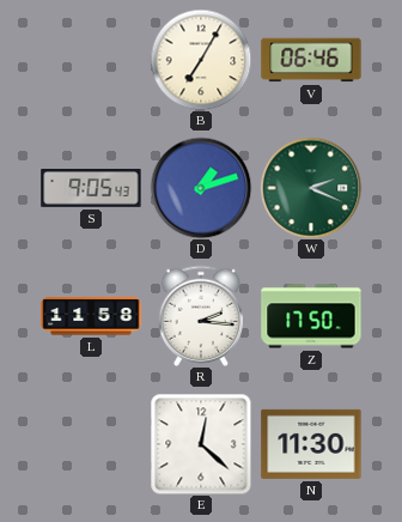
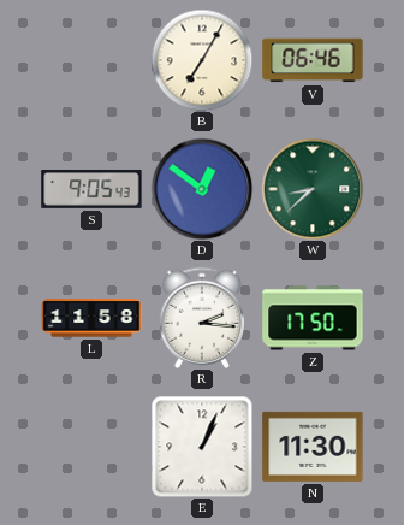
D: 1:12 -> 12:51
W: 2:19 -> 8:38
E: 12:22 -> 1:04
